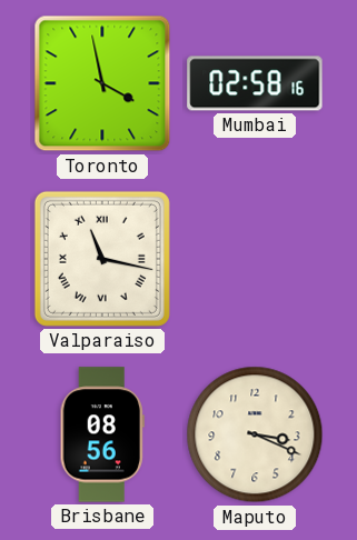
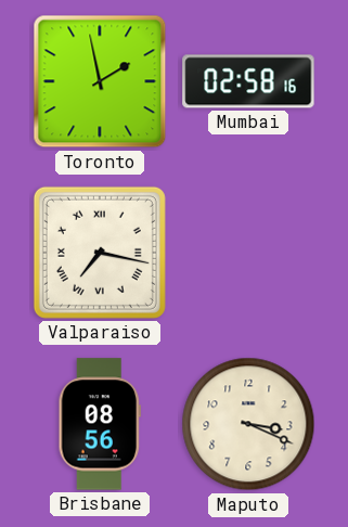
Toronto: 3:58 -> 1:58
Valparaiso: 11:17 -> 7:17
